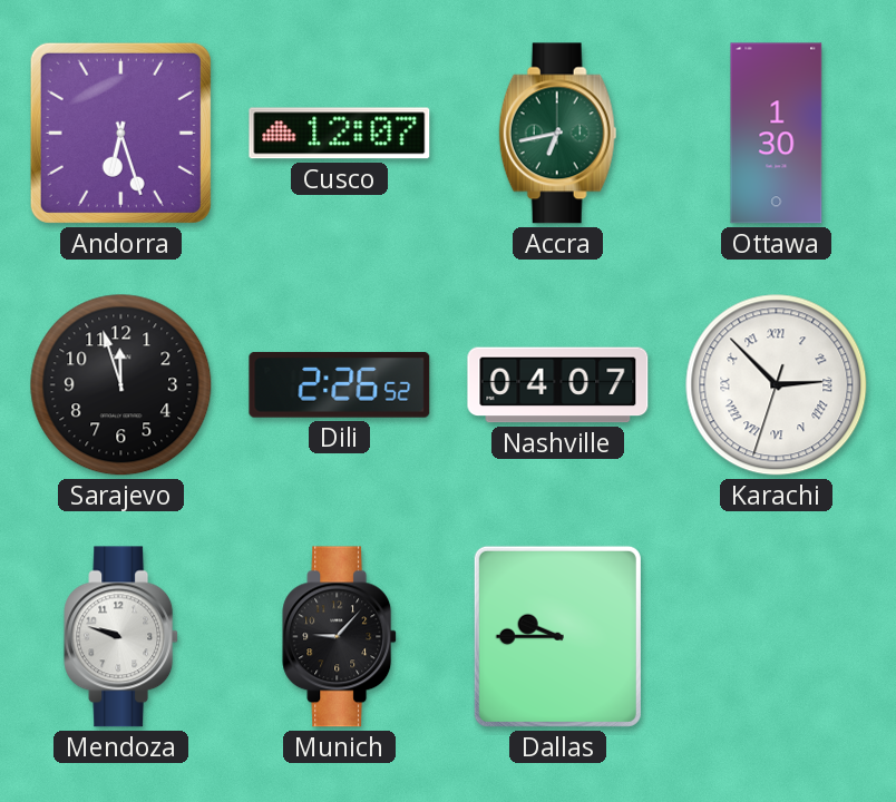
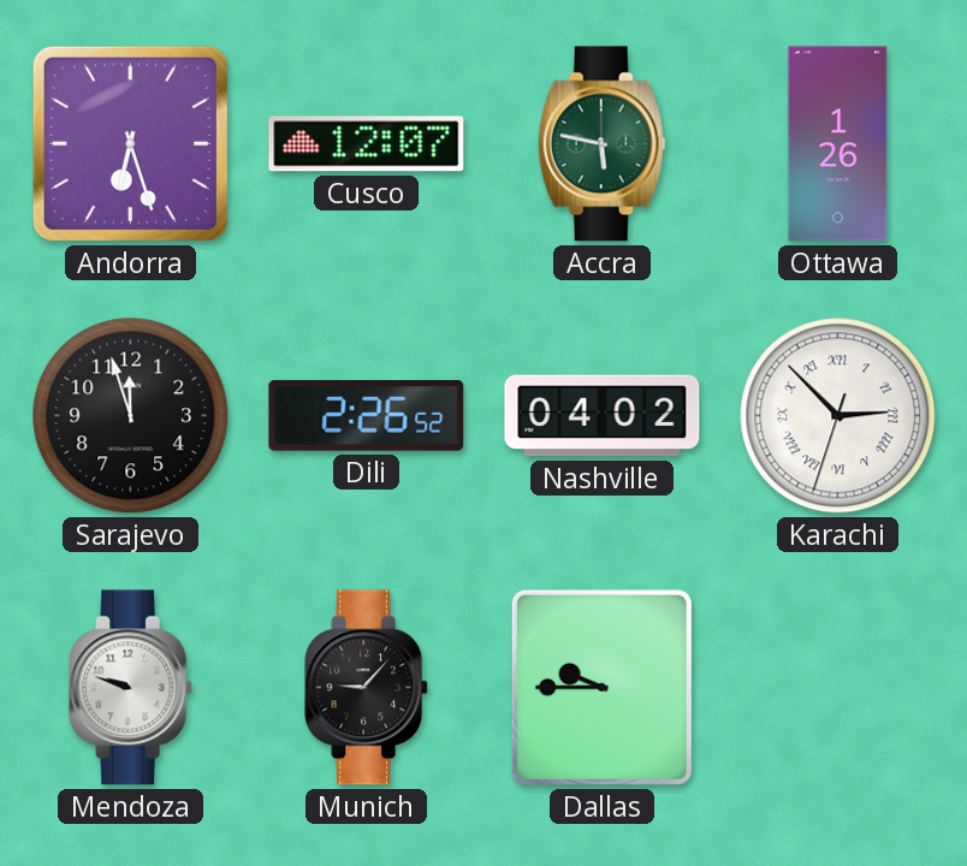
Accra: 6:43 -> 5:47
Ottawa: 1:30 -> 1:26
Nashville: 04:07 -> 04:02
